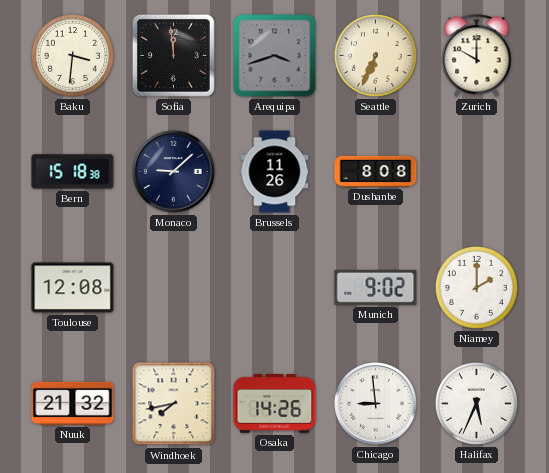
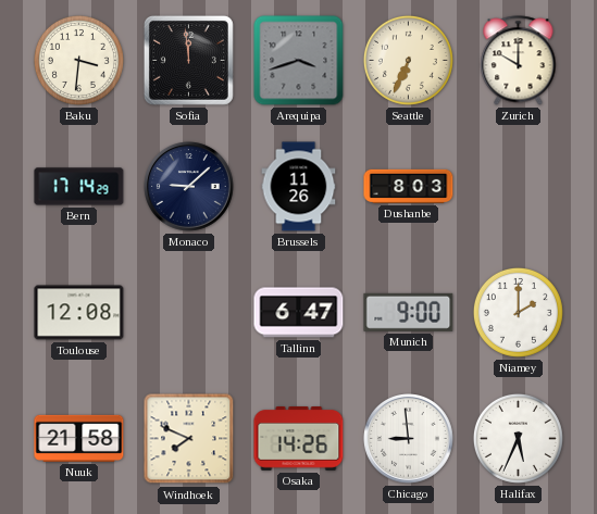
Bern: 15:18 -> 17:14
Dushanbe: 8:08 -> 8:03
Tallinn: none -> 6:47
Munich: 9:02 -> 9:00
Nuuk: 21:32 -> 21:58
Windhoek: 7:43 -> 7:49
